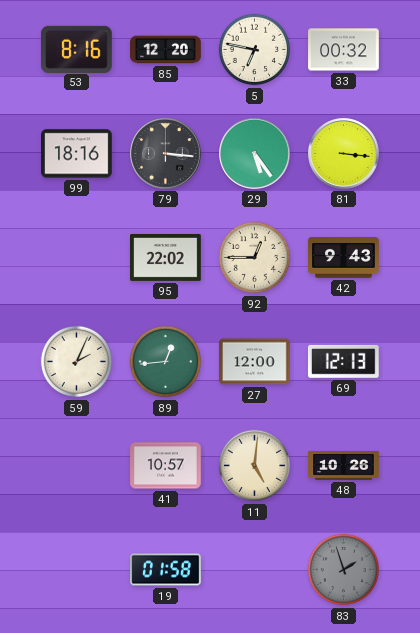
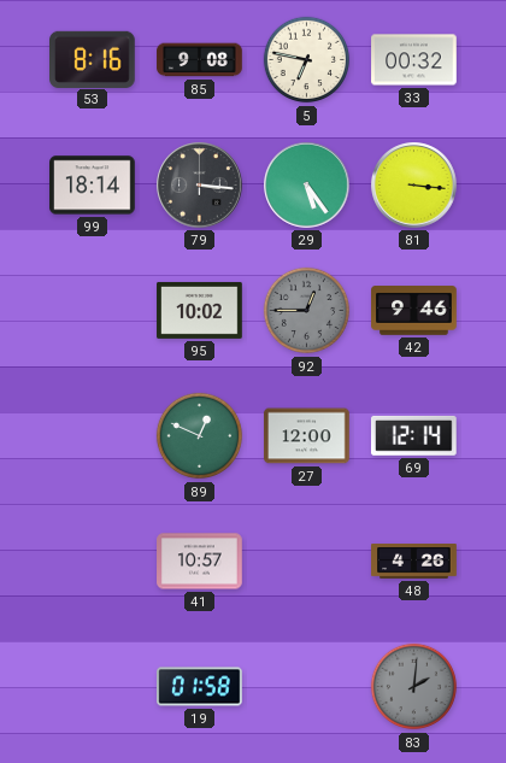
85: 12:20 -> 9:08
99: 18:16 -> 18:14
95: 22:02 -> 10:02
92 dial: cream -> grey
42: 9:43 -> 9:46
59: 2:04 -> none
89: 12:44 -> 12:49
69: 12:13 -> 12:14
11: 5:01 -> none
48: 10:26 -> 4:26
83: 1:57 -> 2:01
